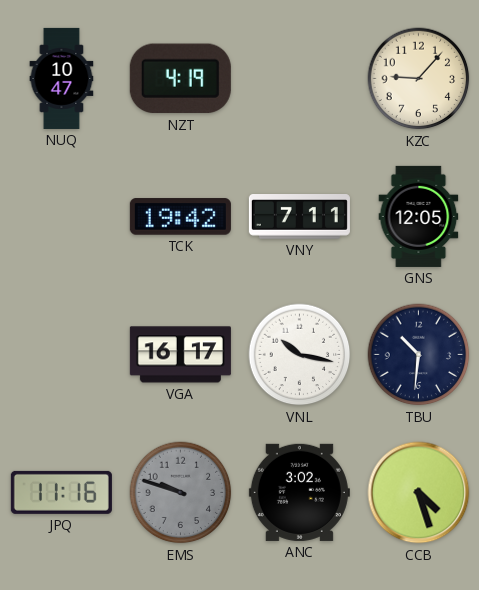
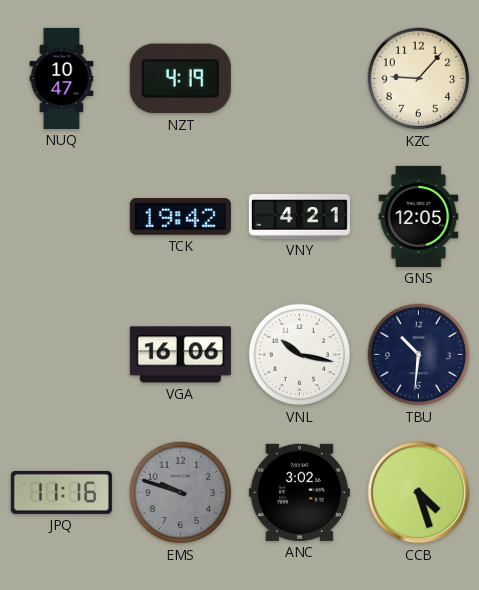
VNY: 7:11 -> 4:21
VGA: 16:17 -> 16:06
